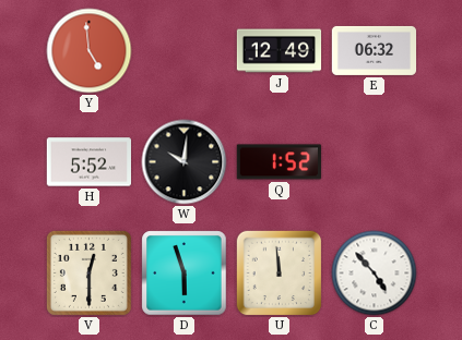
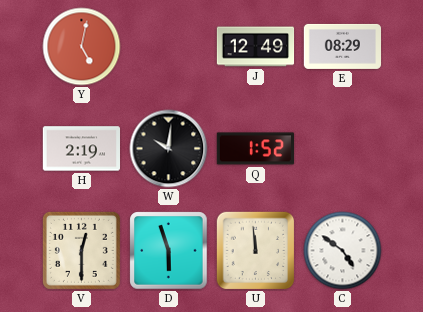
Y: 4:59 -> 5:02
E: 06:32 -> 08:29
H: 5:52 -> 2:19
C: 4:53 -> 4:51
